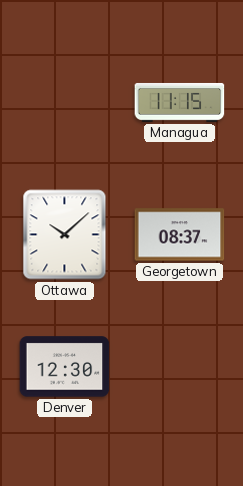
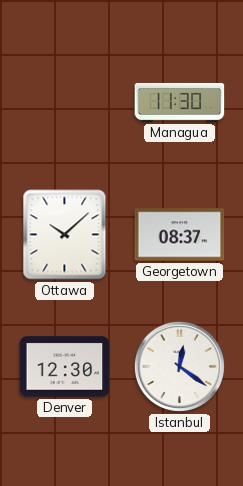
Managua: 11:15 -> 11:30
Istanbul: none -> 12:21
